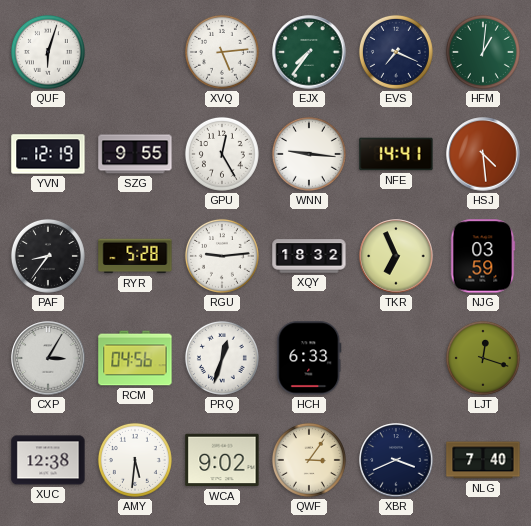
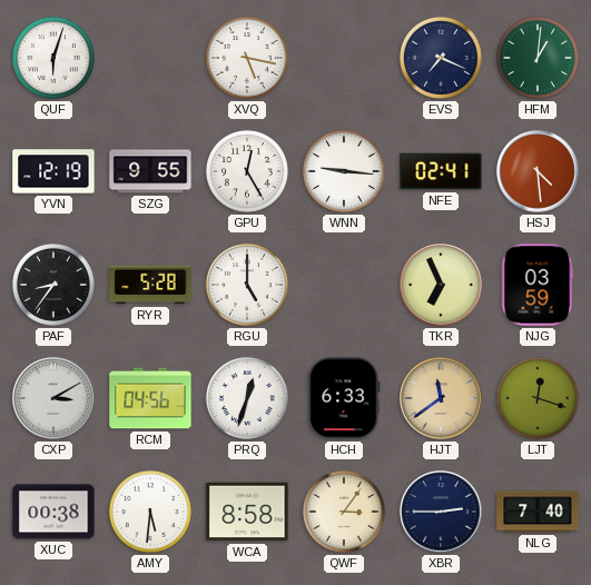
XVQ: 5:14 -> 5:17
EJX: 7:36 -> none
NFE: 14:41 -> 02:41
RGU: 9:14 -> 5:00
XQY: 18:32 -> none
CXP: 3:05 -> 3:10
HJT: none -> 11:39
XUC: 12:38 -> 00:38
WCA: 9:02 -> 8:58
XBR: 3:41 -> 2:45
